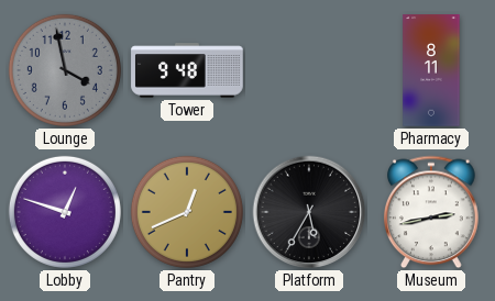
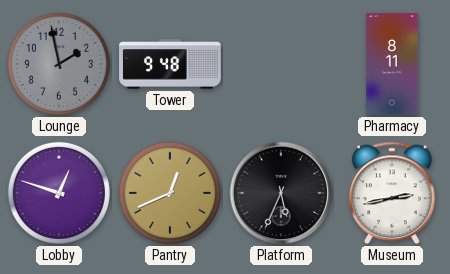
Lounge: 3:58 -> 1:58
Platform: 5:35 -> 5:34
